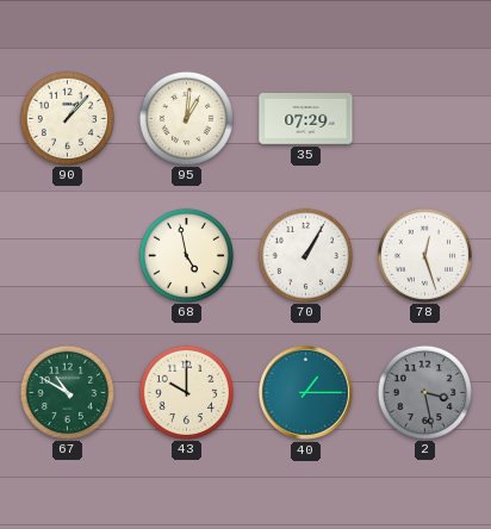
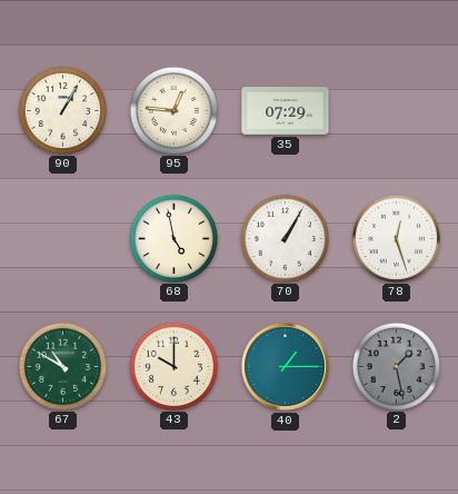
90: 1:07 -> 1:05
95: 1:01 -> 12:46
2: 3:28 -> 1:28
